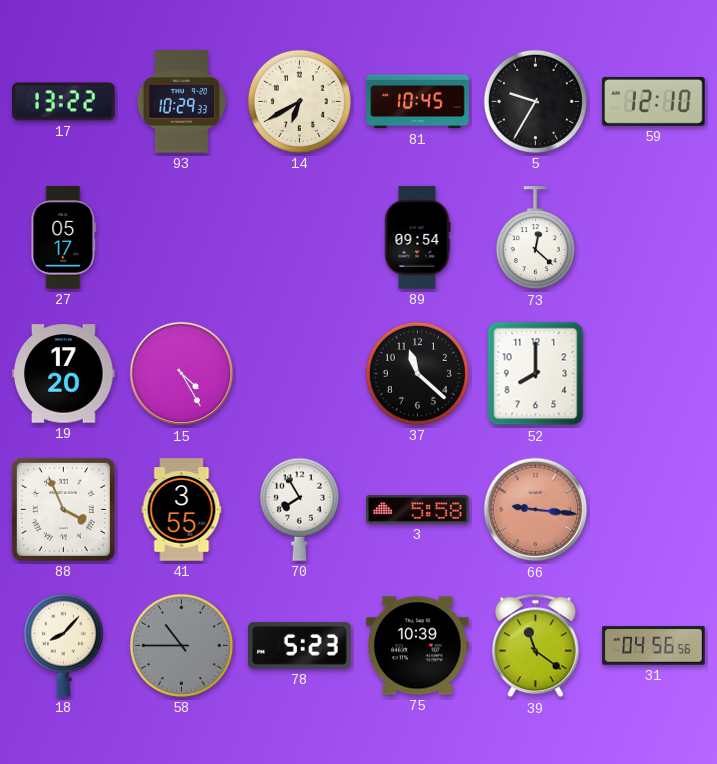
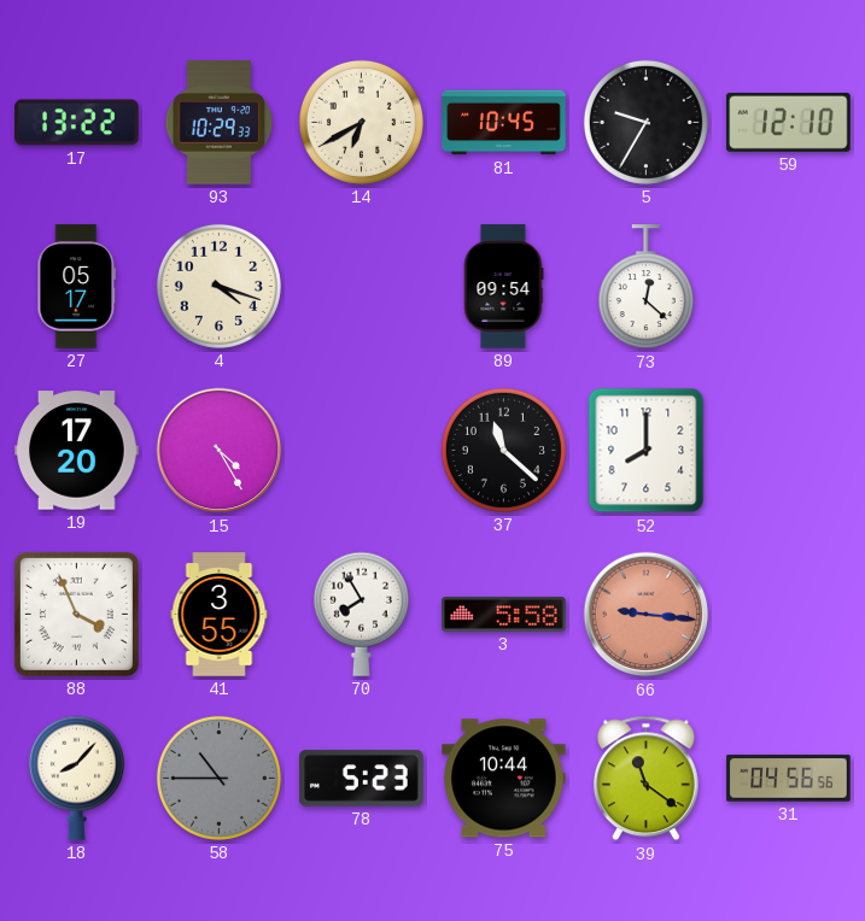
4: none -> 4:18
75: 10:39 -> 10:44
